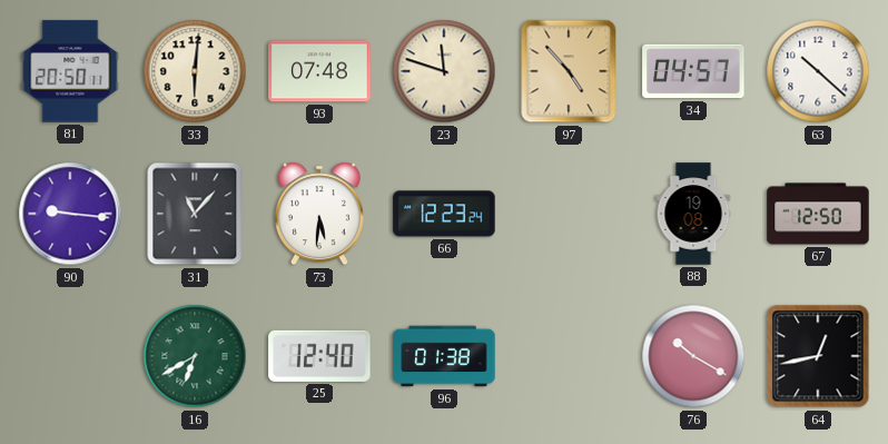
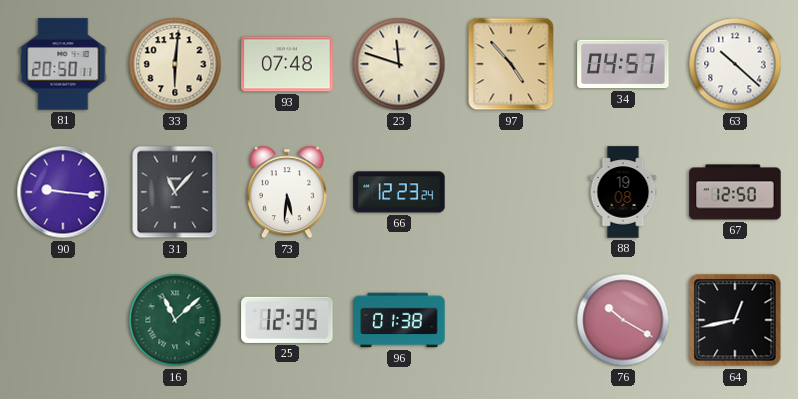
16: 6:40 -> 11:08
25: 12:40 -> 12:35
